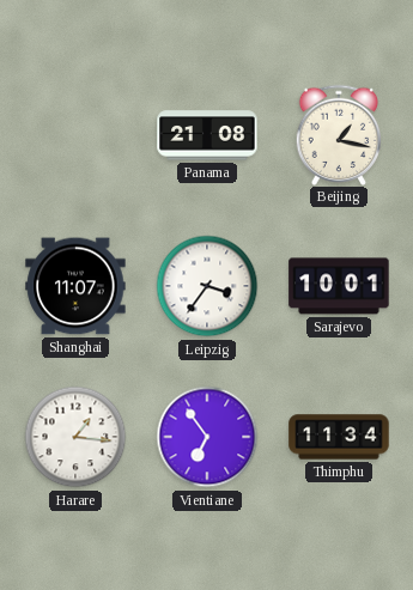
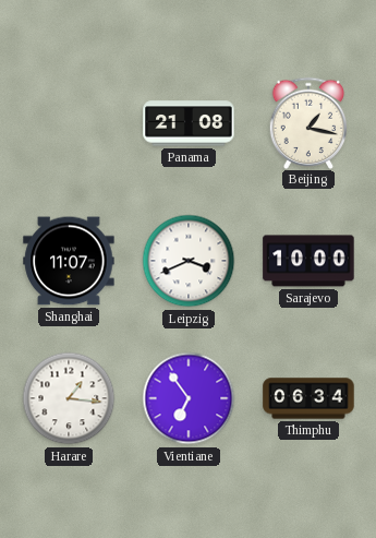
Leipzig: 3:36 -> 3:41
Sarajevo: 10:01 -> 10:00
Thimphu: 11:34 -> 06:34
